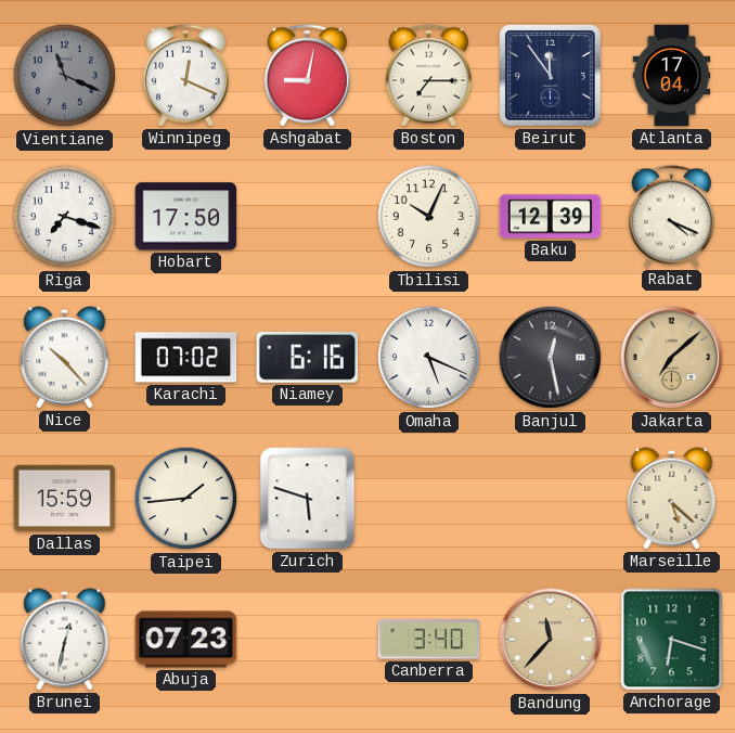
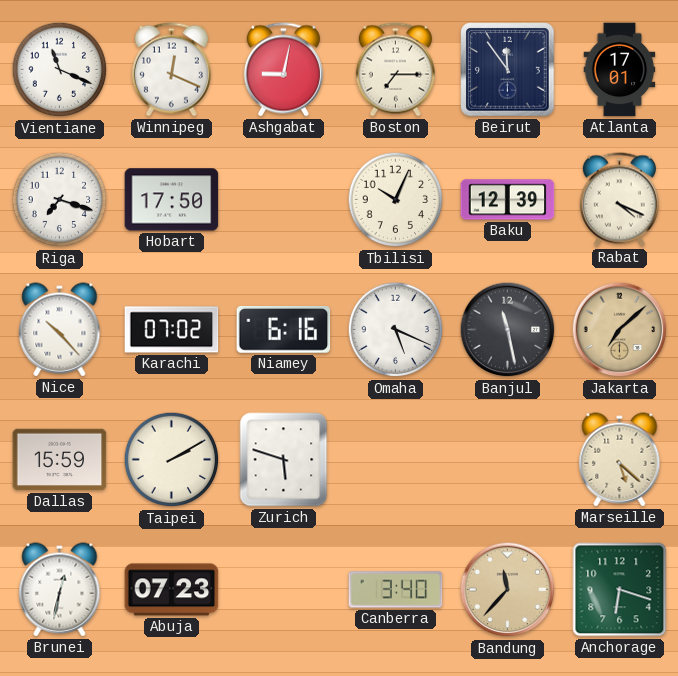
Vientiane dial: grey -> white
Atlanta: 17:04 -> 17:01
Banjul: 12:28 -> 11:28
Taipei: 1:44 -> 2:10
